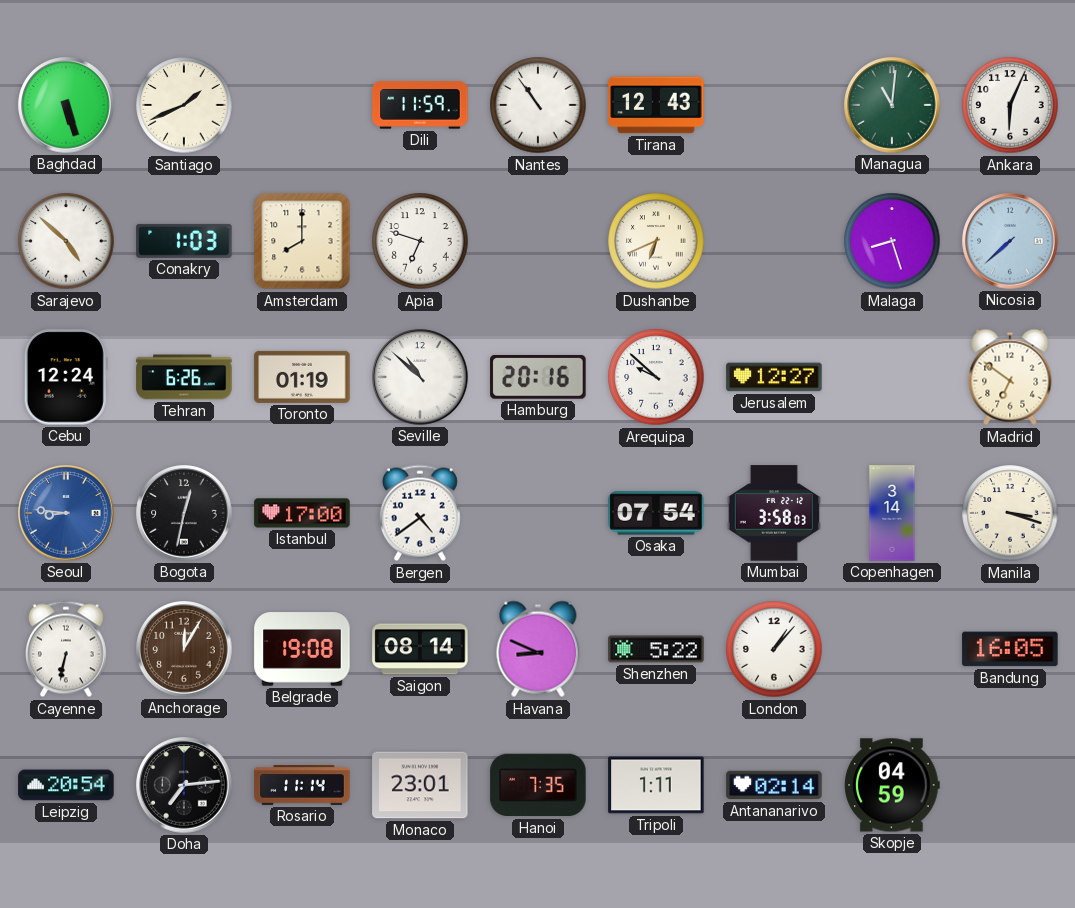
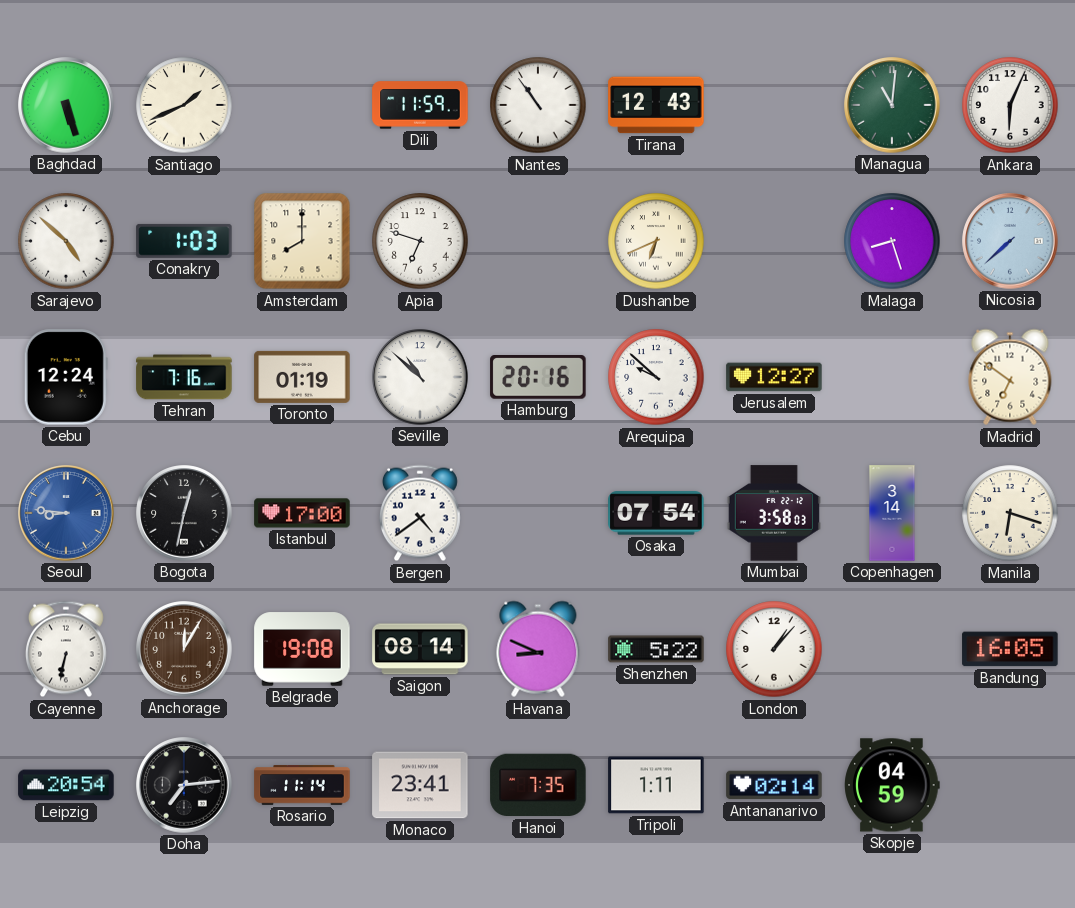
Tehran: 6:26 -> 7:16
Manila: 3:18 -> 6:18
Monaco: 23:01 -> 23:41
